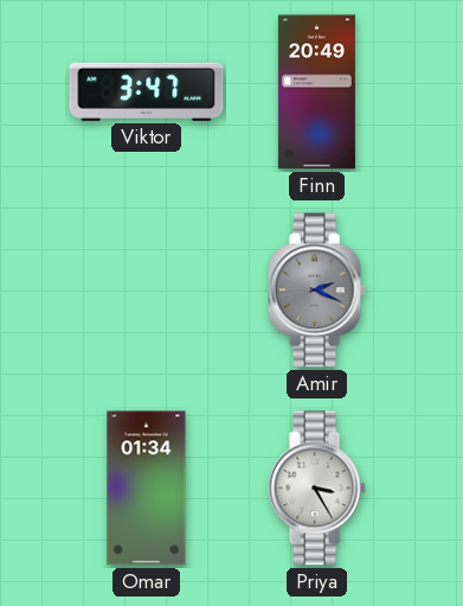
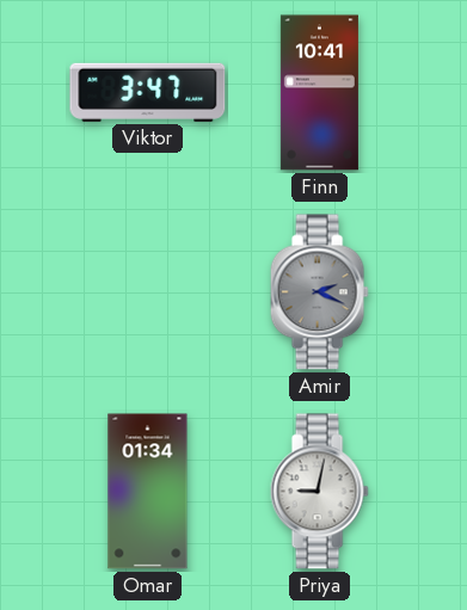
Finn: 20:49 -> 10:41
Priya: 3:25 -> 9:02
